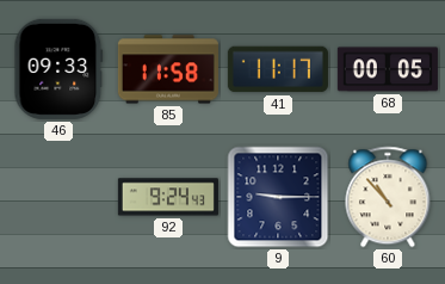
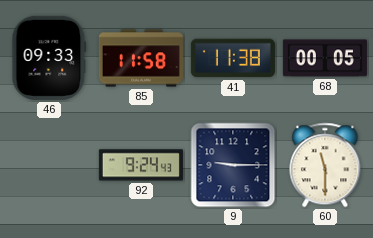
41: 11:17 -> 11:38
60: 10:53 -> 11:30
